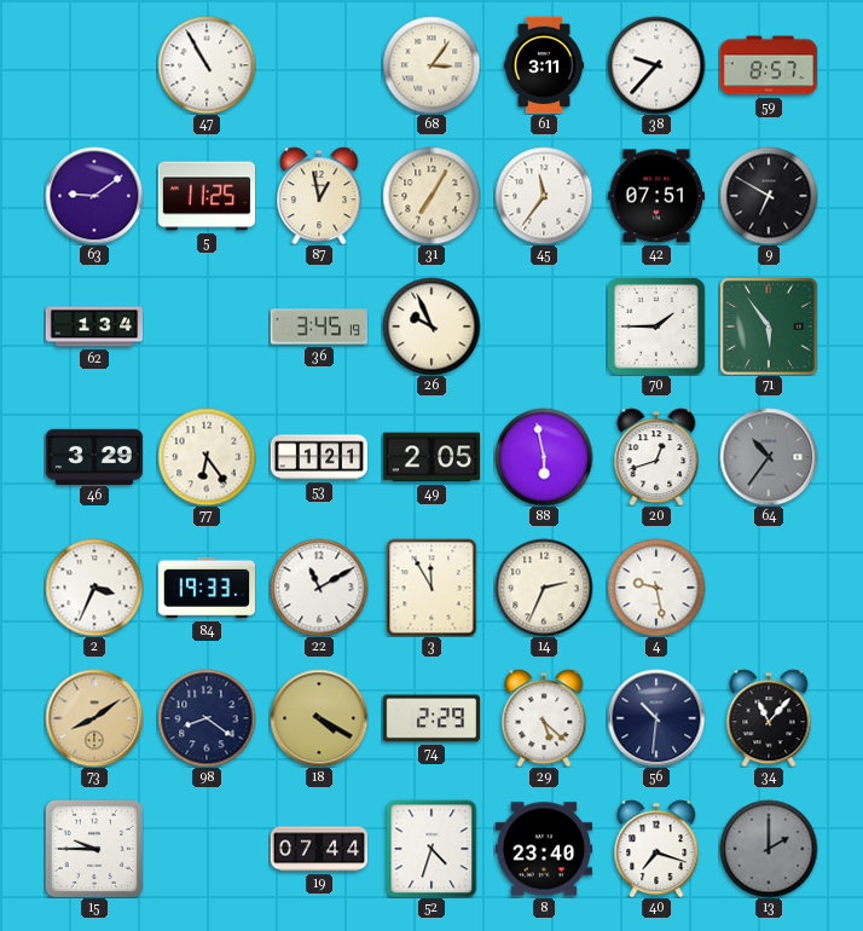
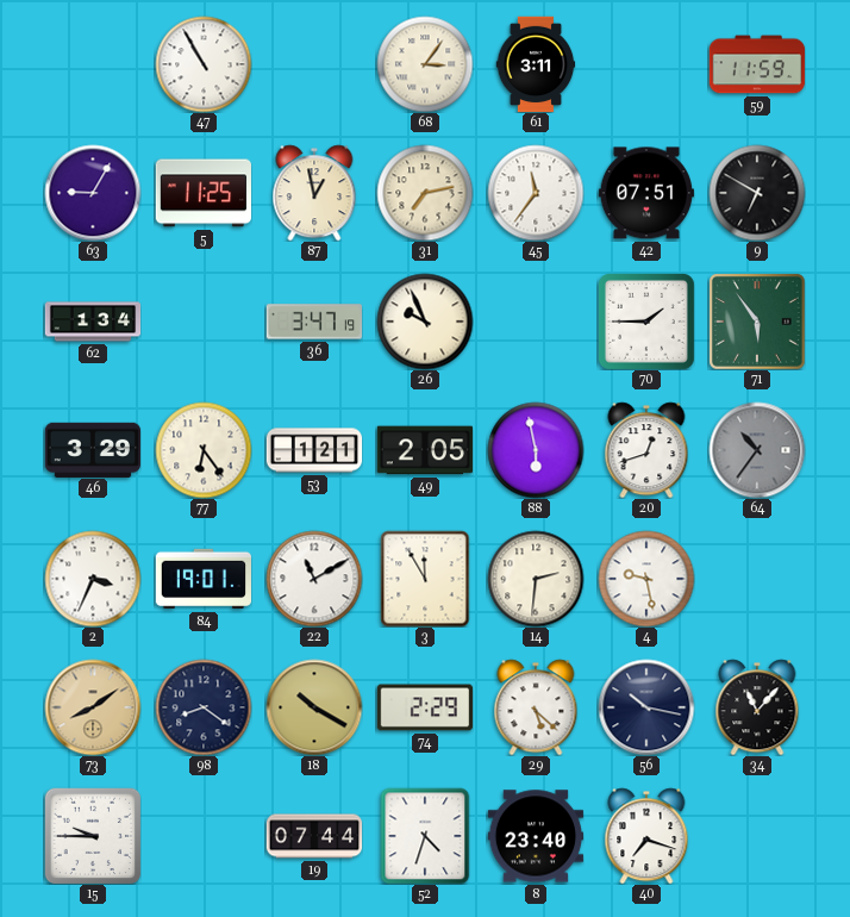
38: 9:37 -> none
59: 8:57 -> 11:59
63: 9:09 -> 9:05
31: 7:05 -> 7:13
36: 3:45 -> 3:47
84: 19:33 -> 19:01
14: 2:34 -> 2:31
18: 4:20 -> 10:20
56: 10:31 -> 10:17
13: 2:00 -> none
